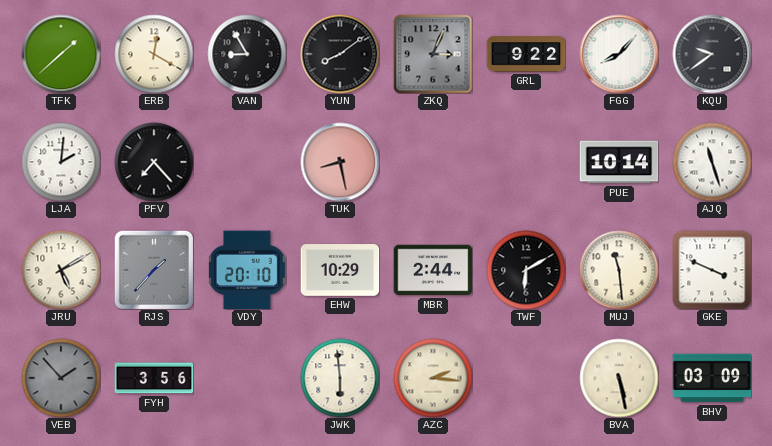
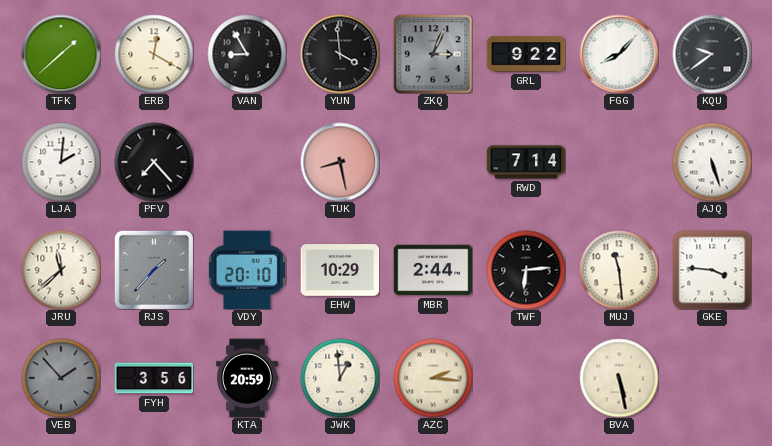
YUN: 8:09 -> 3:59
RWD: none -> 7:14
PUE: 10:14 -> none
AJQ: 11:27 -> 5:27
JRU: 5:10 -> 11:38
TWF: 6:10 -> 6:14
GKE: 3:49 -> 3:46
KTA: none -> 20:59
JWK: 5:59 -> 12:59
BHV: 03:09 -> none
